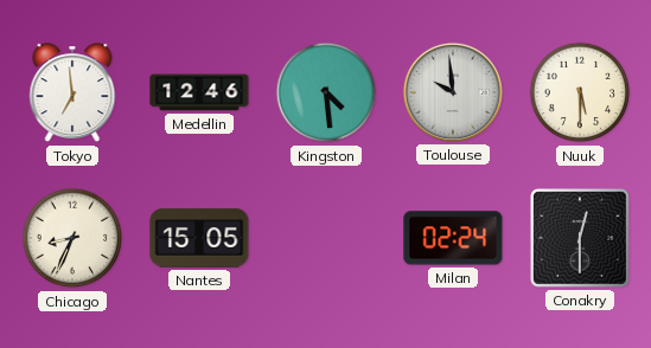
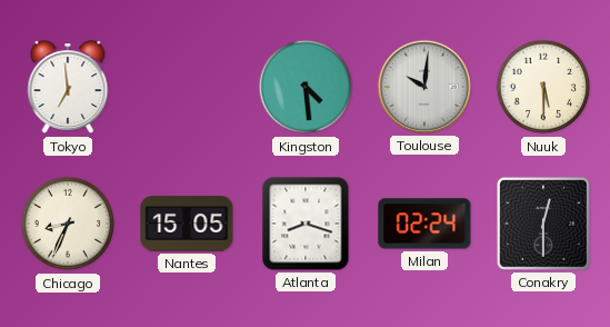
Medellin: 12:46 -> none
Toulouse: 9:59 -> 10:01
Atlanta: none -> 8:18
